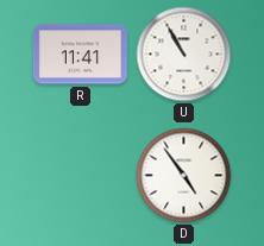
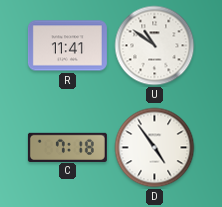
U: 10:55 -> 10:51
C: none -> 7:18
